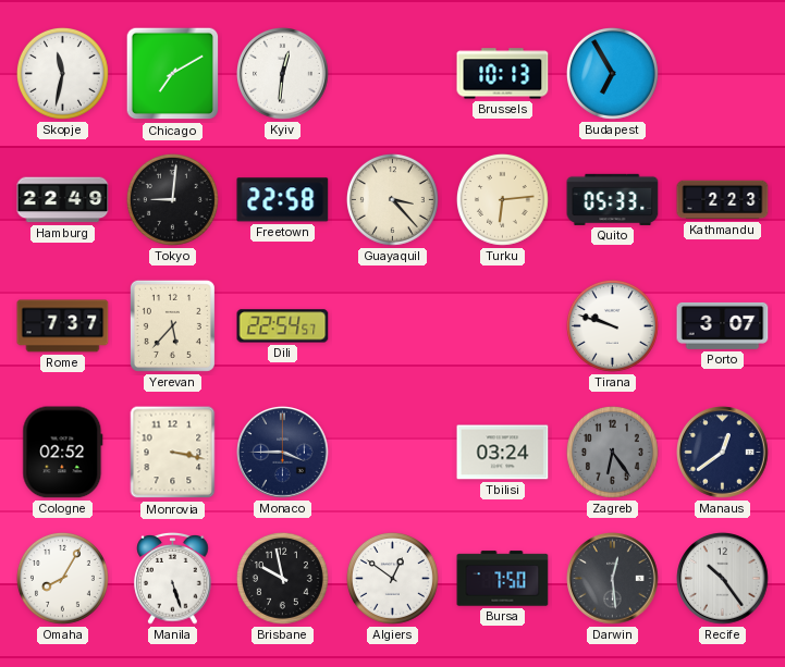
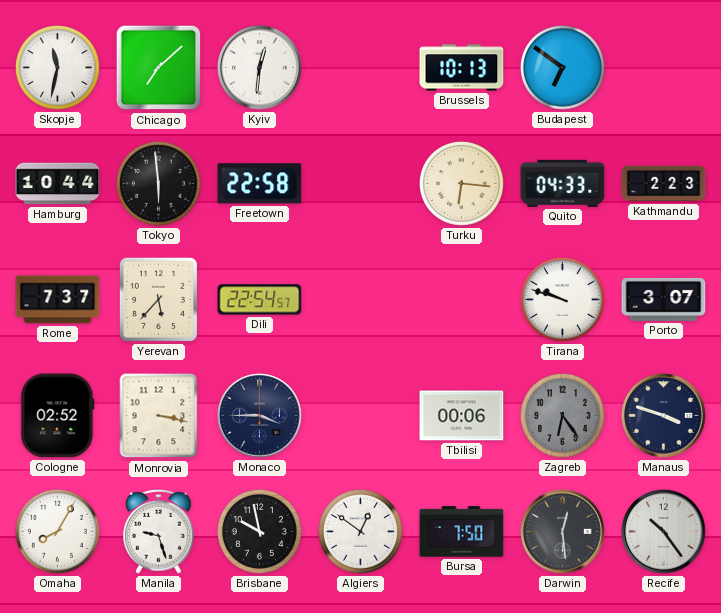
Chicago: 7:10 -> 7:08
Budapest: 6:55 -> 6:51
Hamburg: 22:49 -> 10:44
Tokyo: 9:01 -> 5:59
Guayaquil: 3:23 -> none
Turku: 6:14 -> 6:16
Quito: 05:33 -> 04:33
Tbilisi: 03:24 -> 00:06
Manaus: 12:39 -> 3:48
Manila: 5:27 -> 9:27
